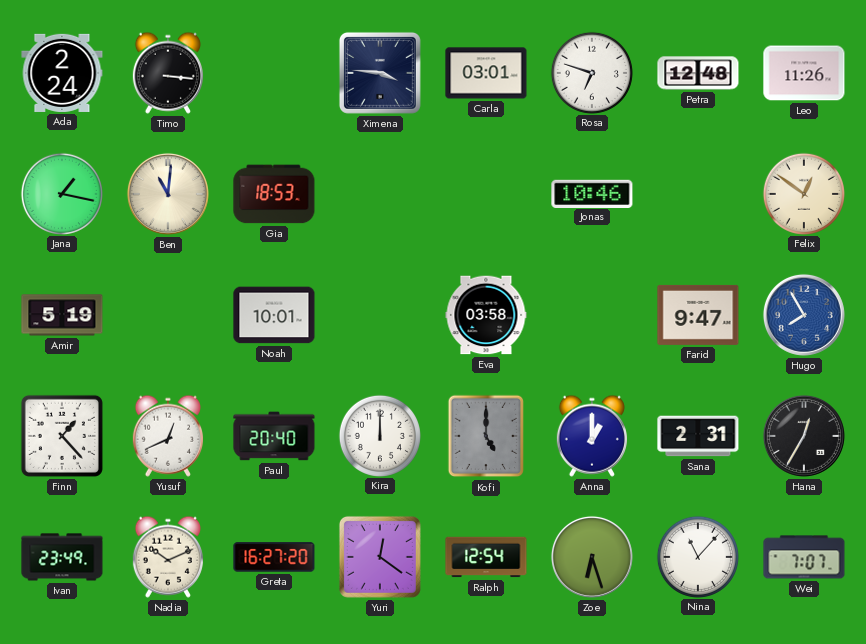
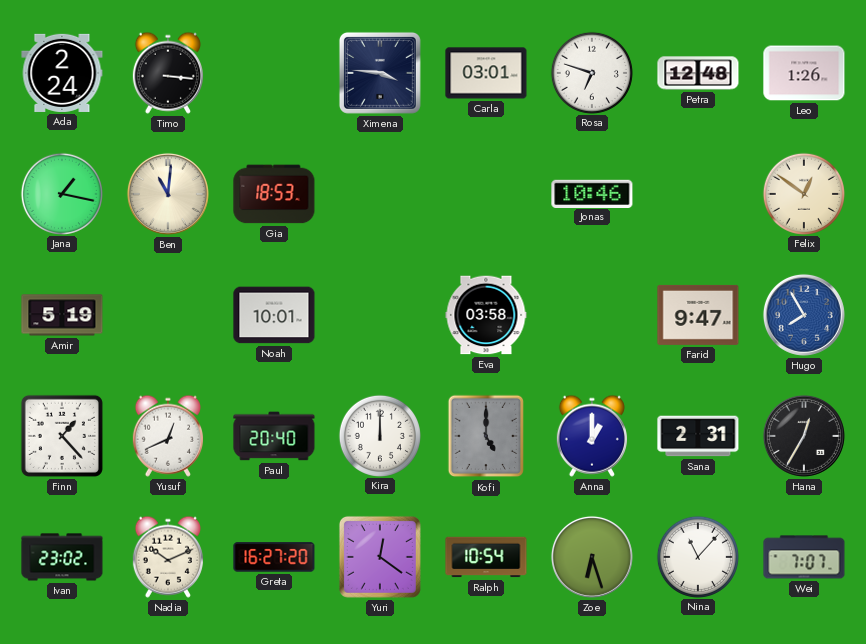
Leo: 11:26 -> 1:26
Ivan: 23:49 -> 23:02
Ralph: 12:54 -> 10:54
